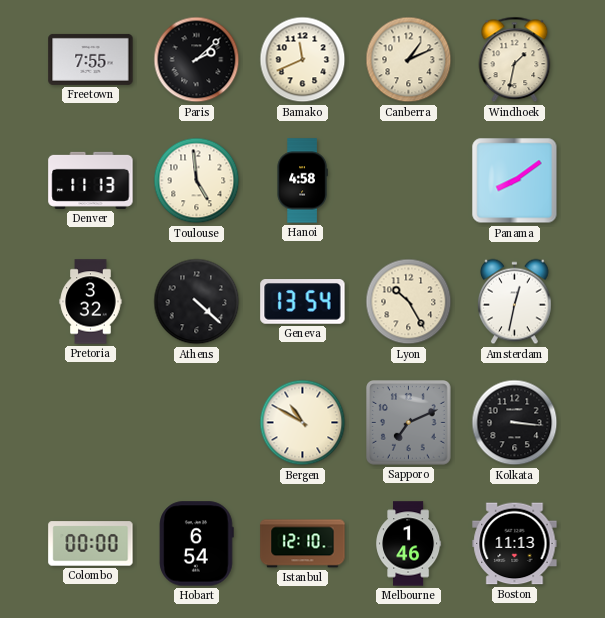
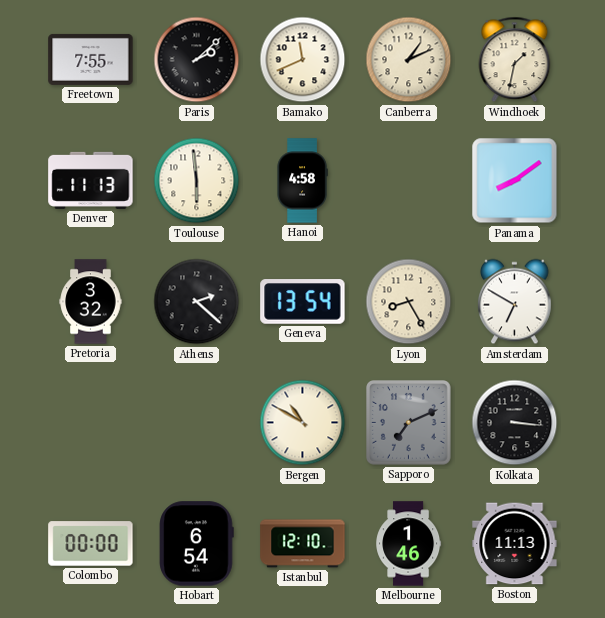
Toulouse: 4:59 -> 5:59
Athens: 4:22 -> 2:22
Lyon: 10:25 -> 8:25
Amsterdam: 12:32 -> 6:50
